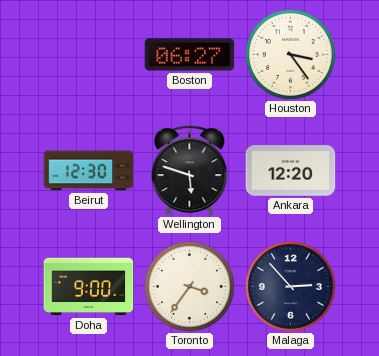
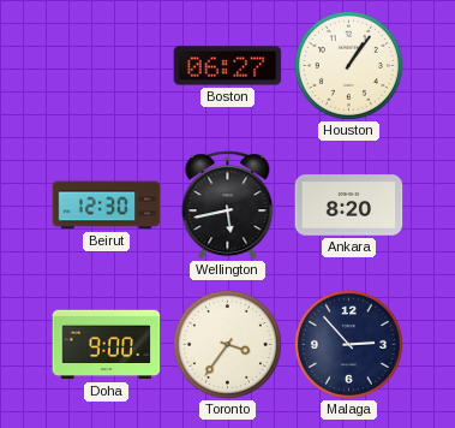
Houston: 3:24 -> 1:06
Wellington: 5:48 -> 5:43
Ankara: 12:20 -> 8:20
